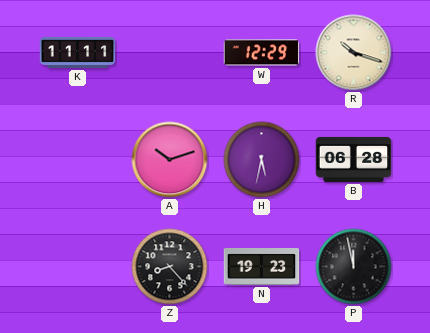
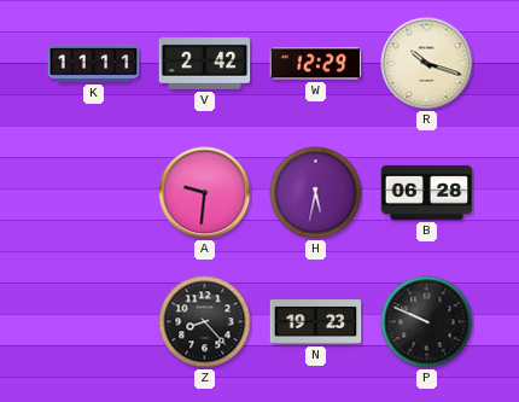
V: none -> 2:42
A: 10:12 -> 9:31
P: 11:58 -> 9:49
